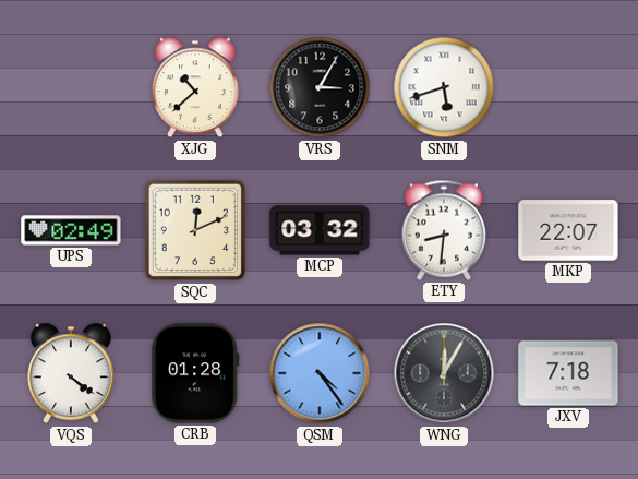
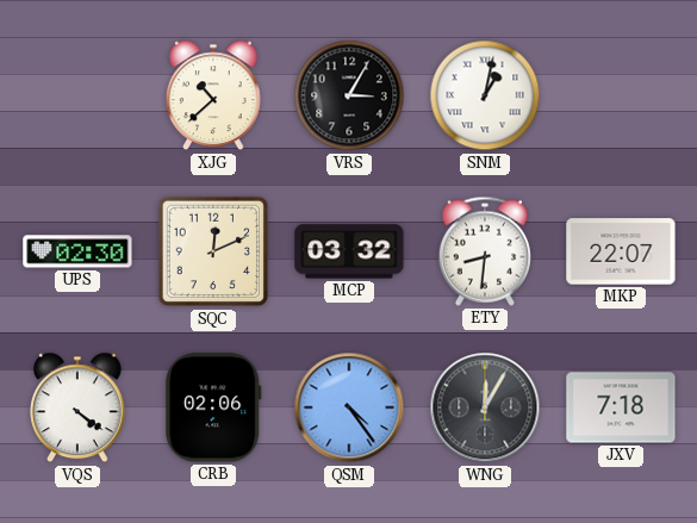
SNM: 5:42 -> 1:02
UPS: 02:49 -> 02:30
CRB: 01:28 -> 02:06
